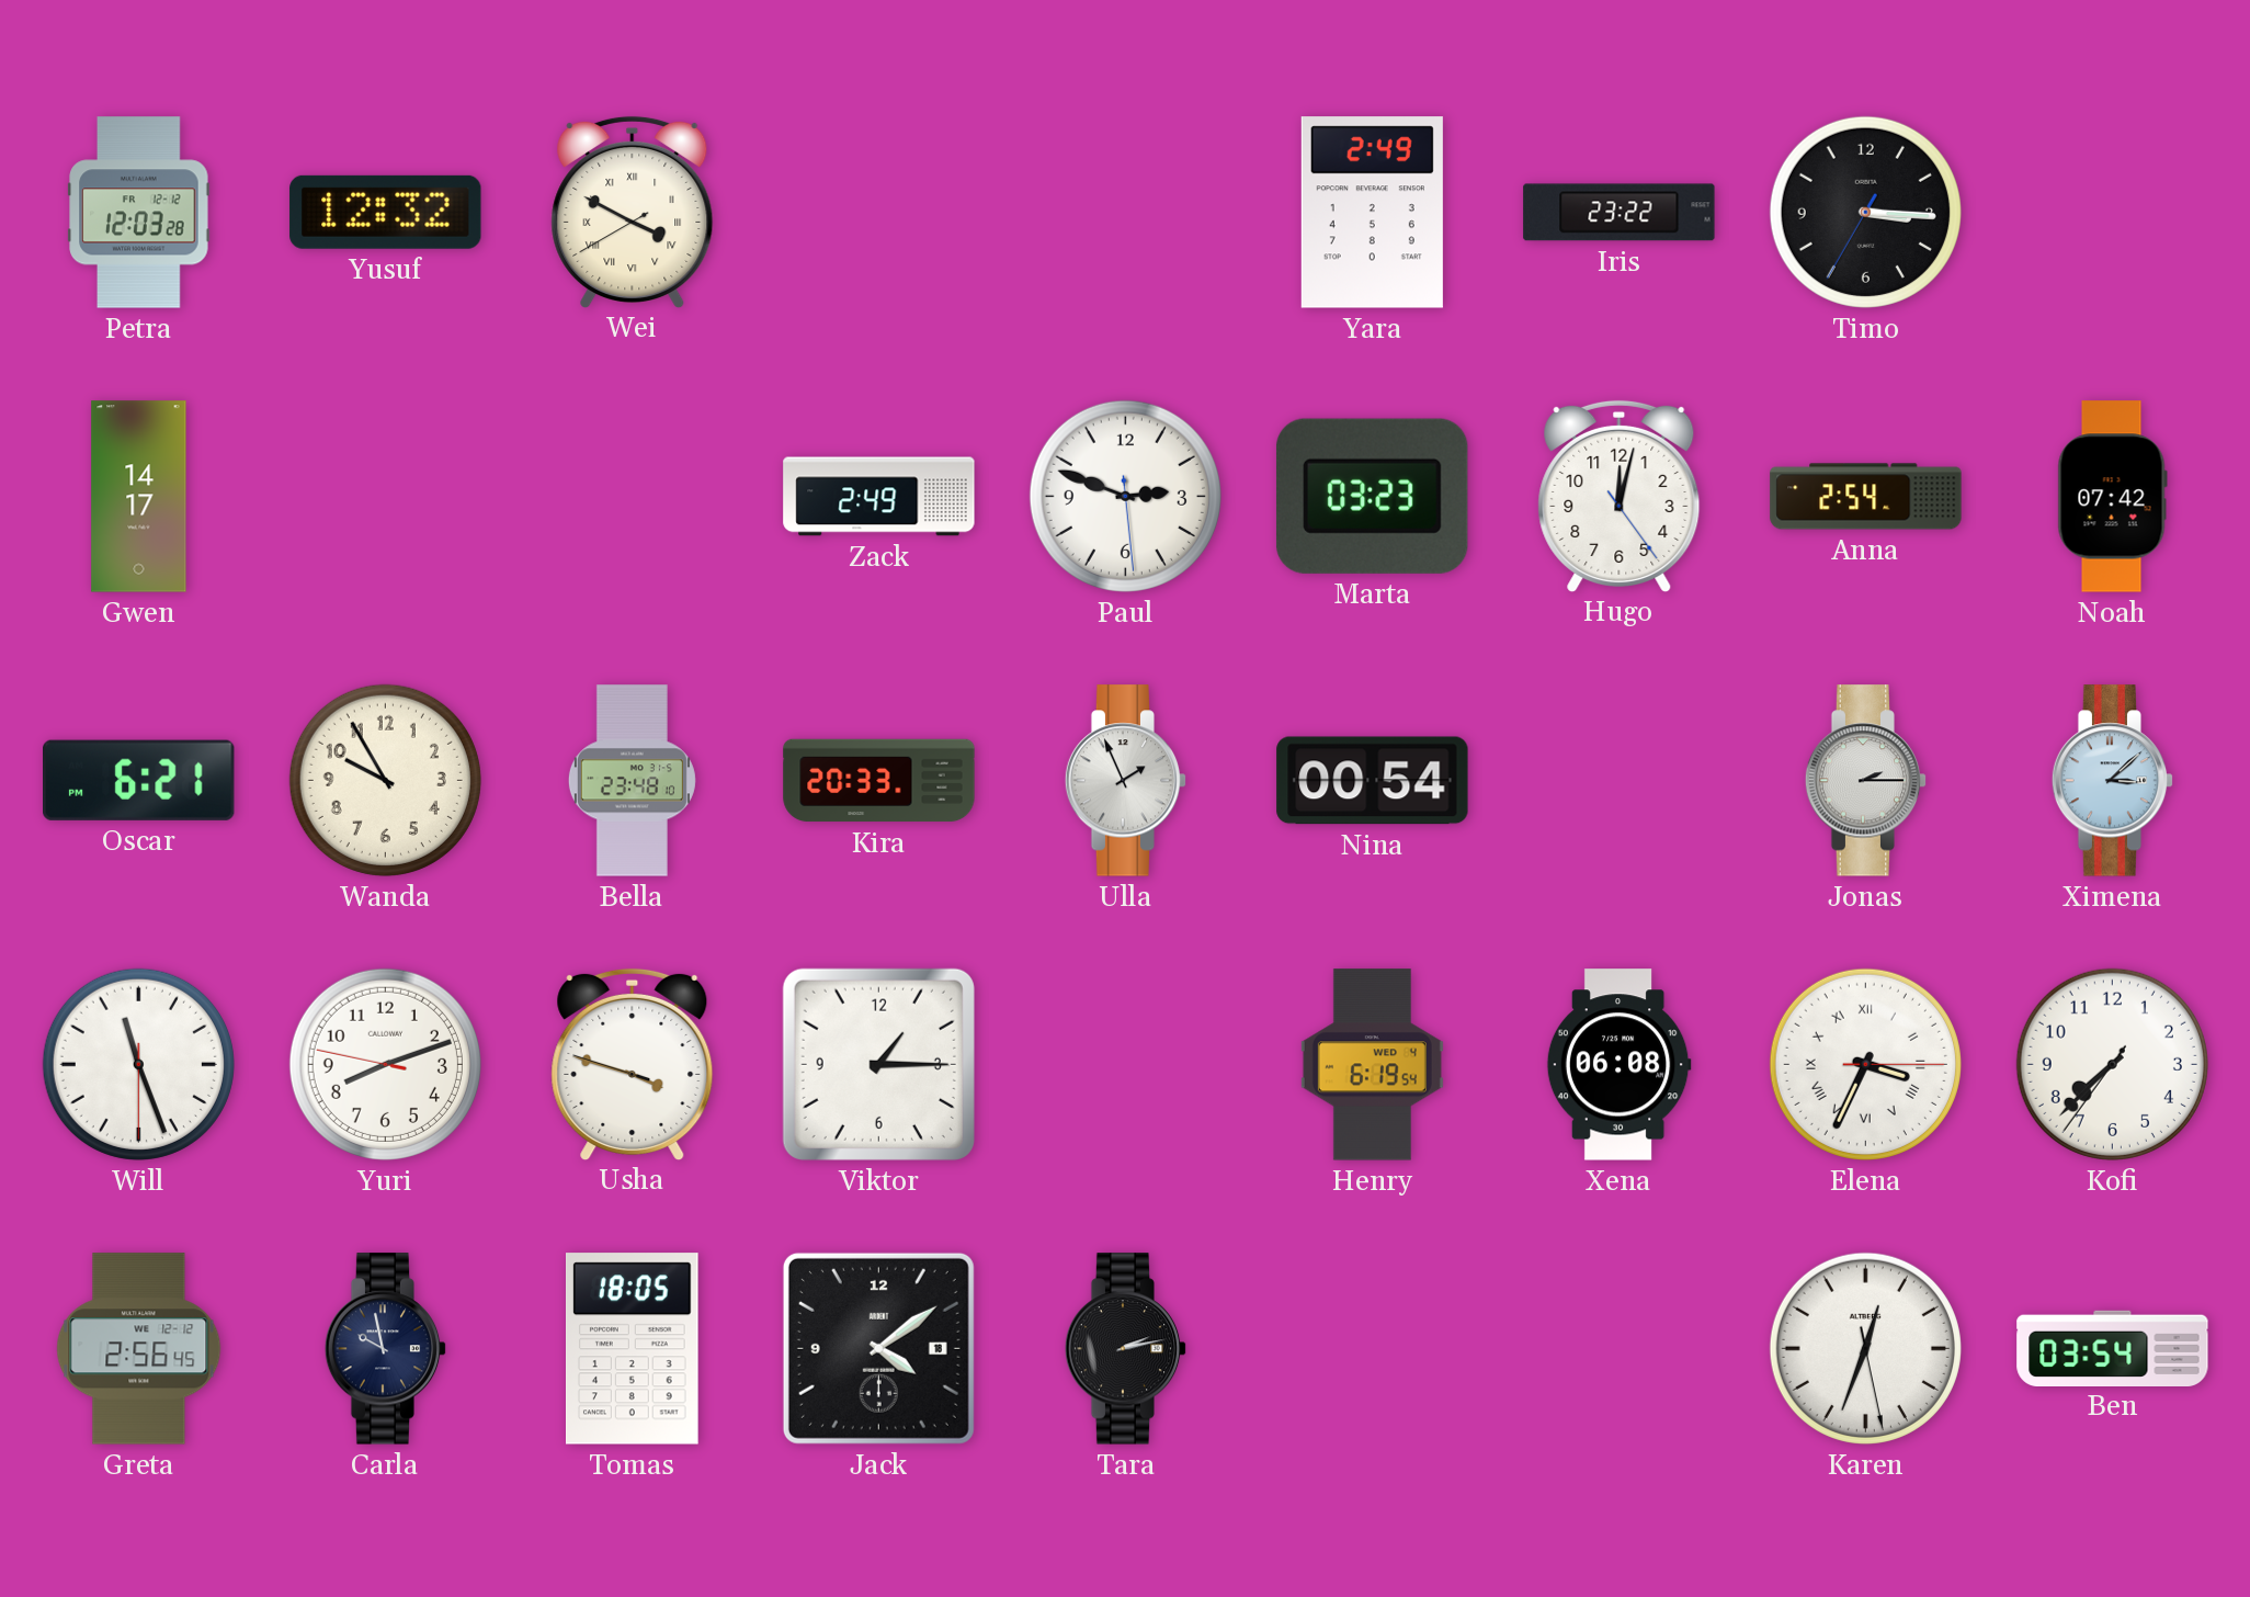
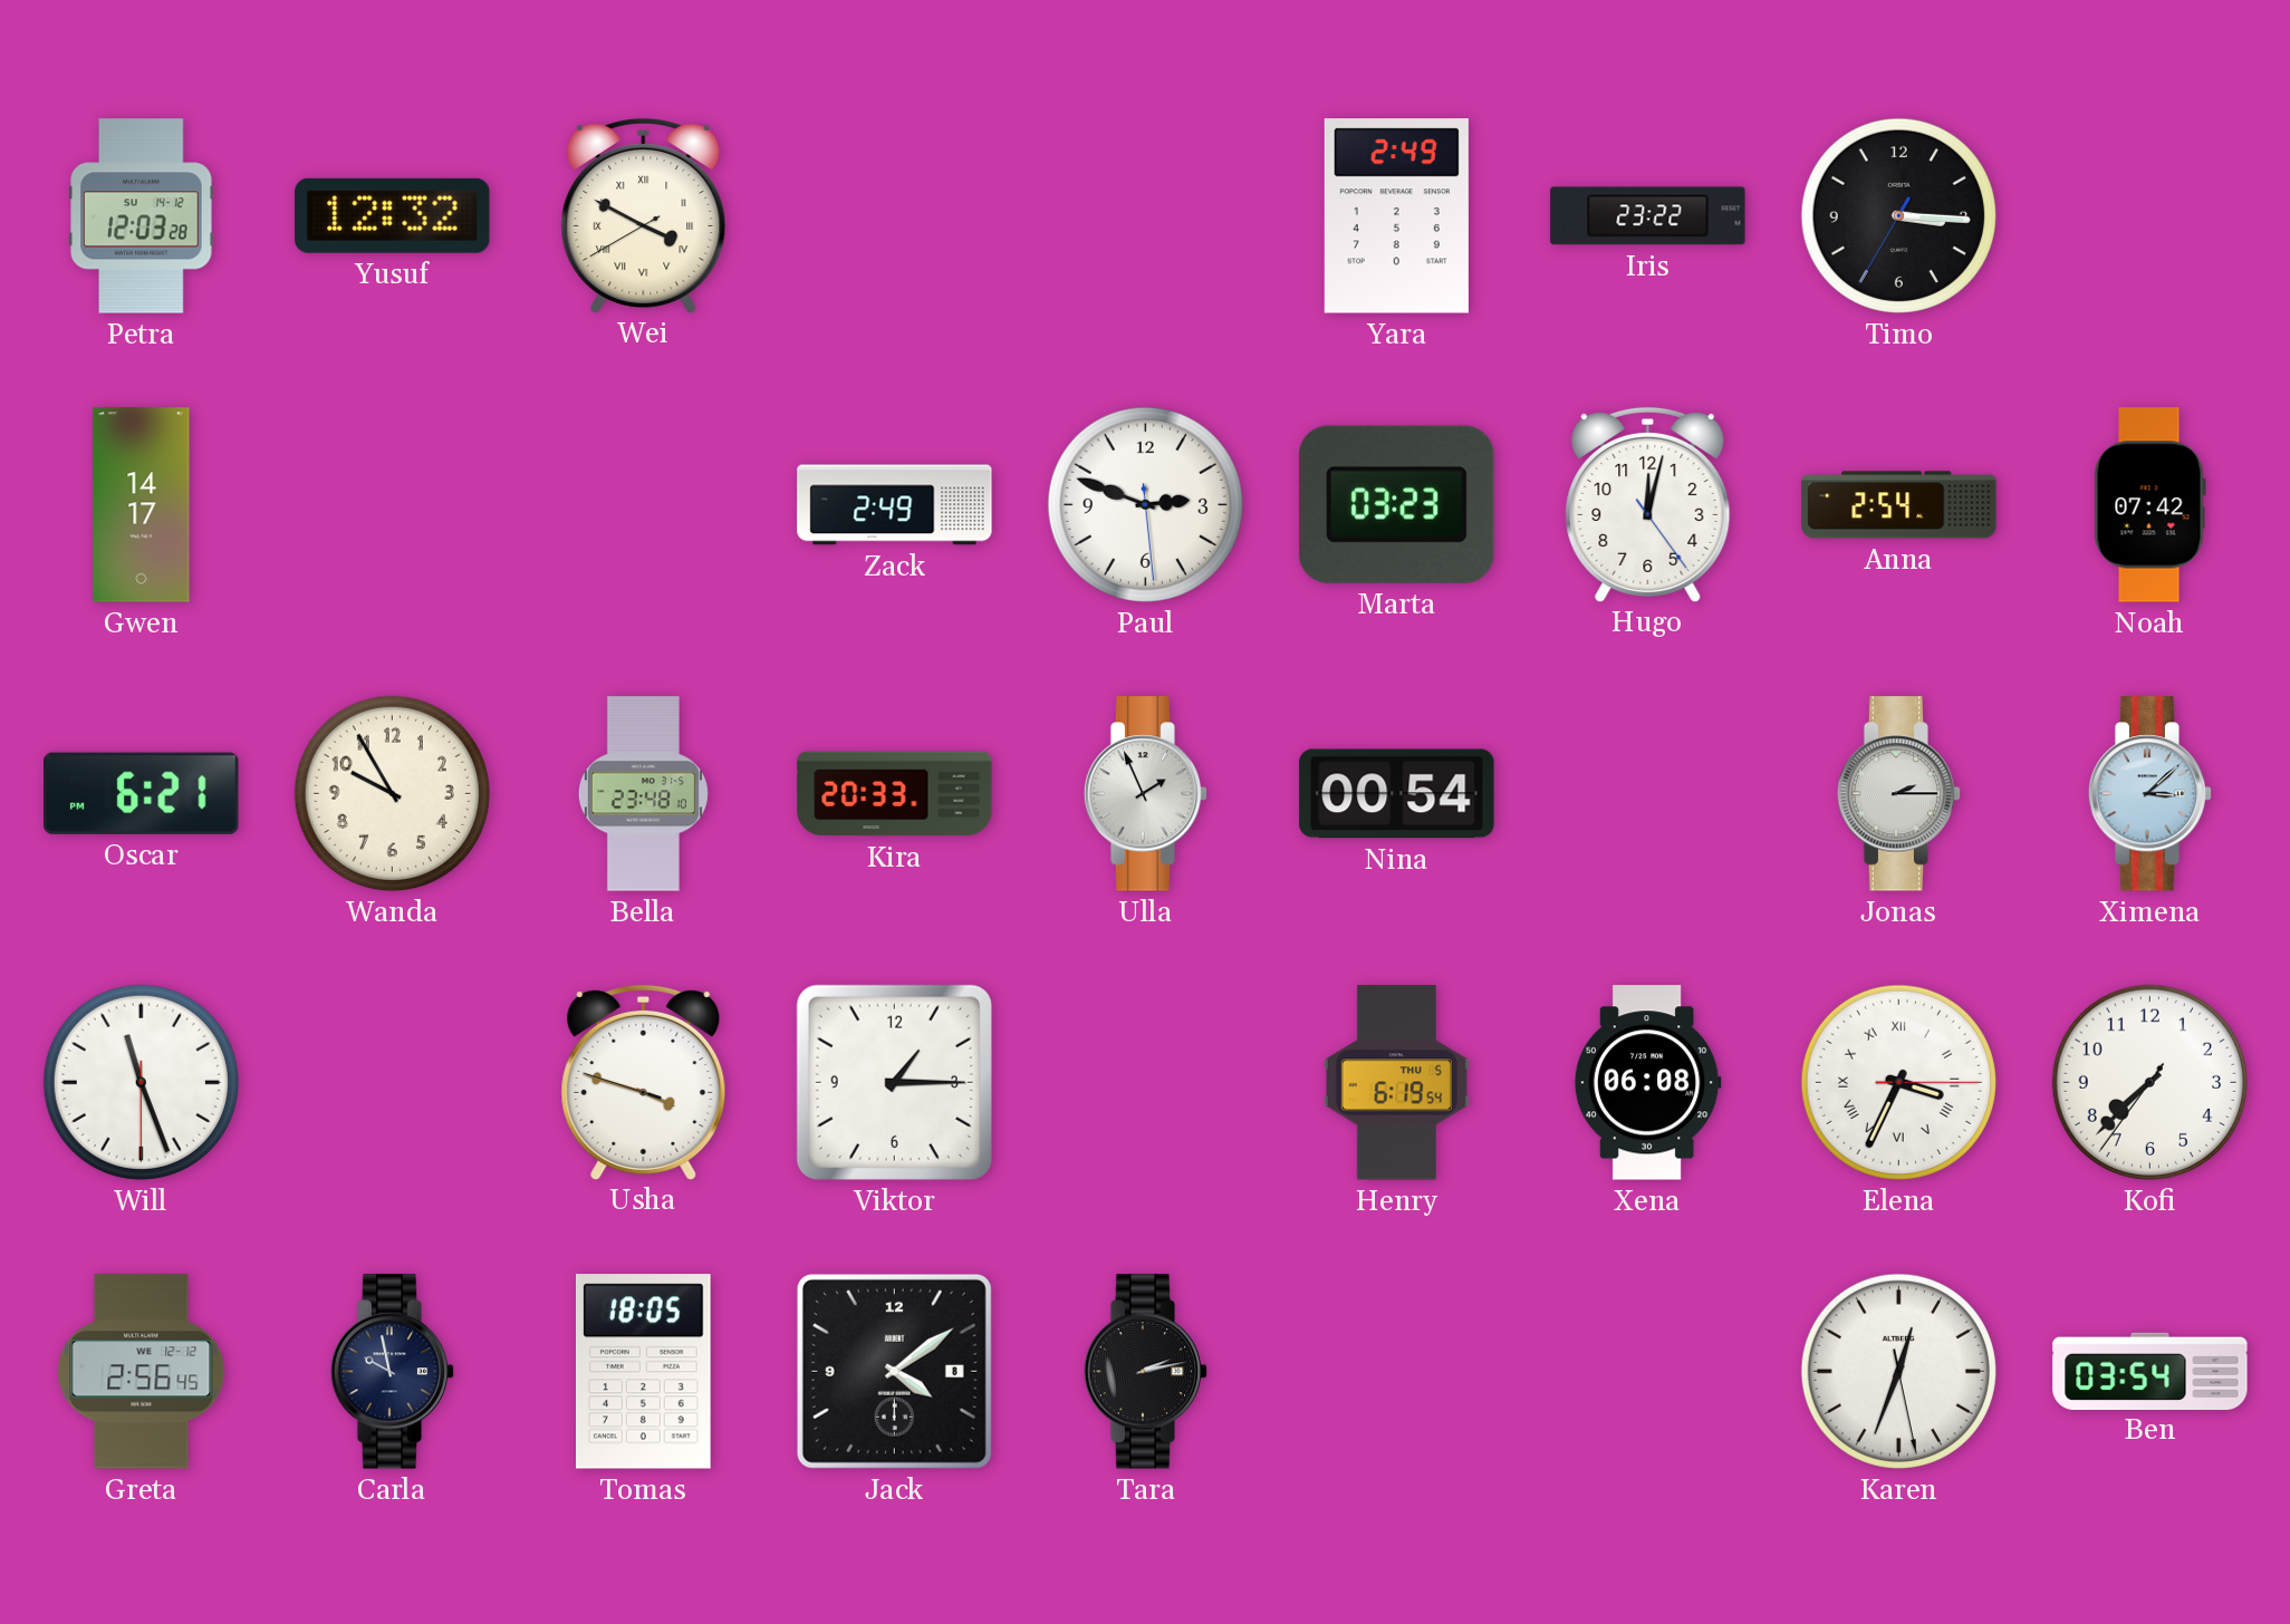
Petra date: FR 12-12 -> SU 14-12
Yuri: 8:11 -> none
Henry date: WED 4 -> THU 5
Jack date: 18 -> 8
